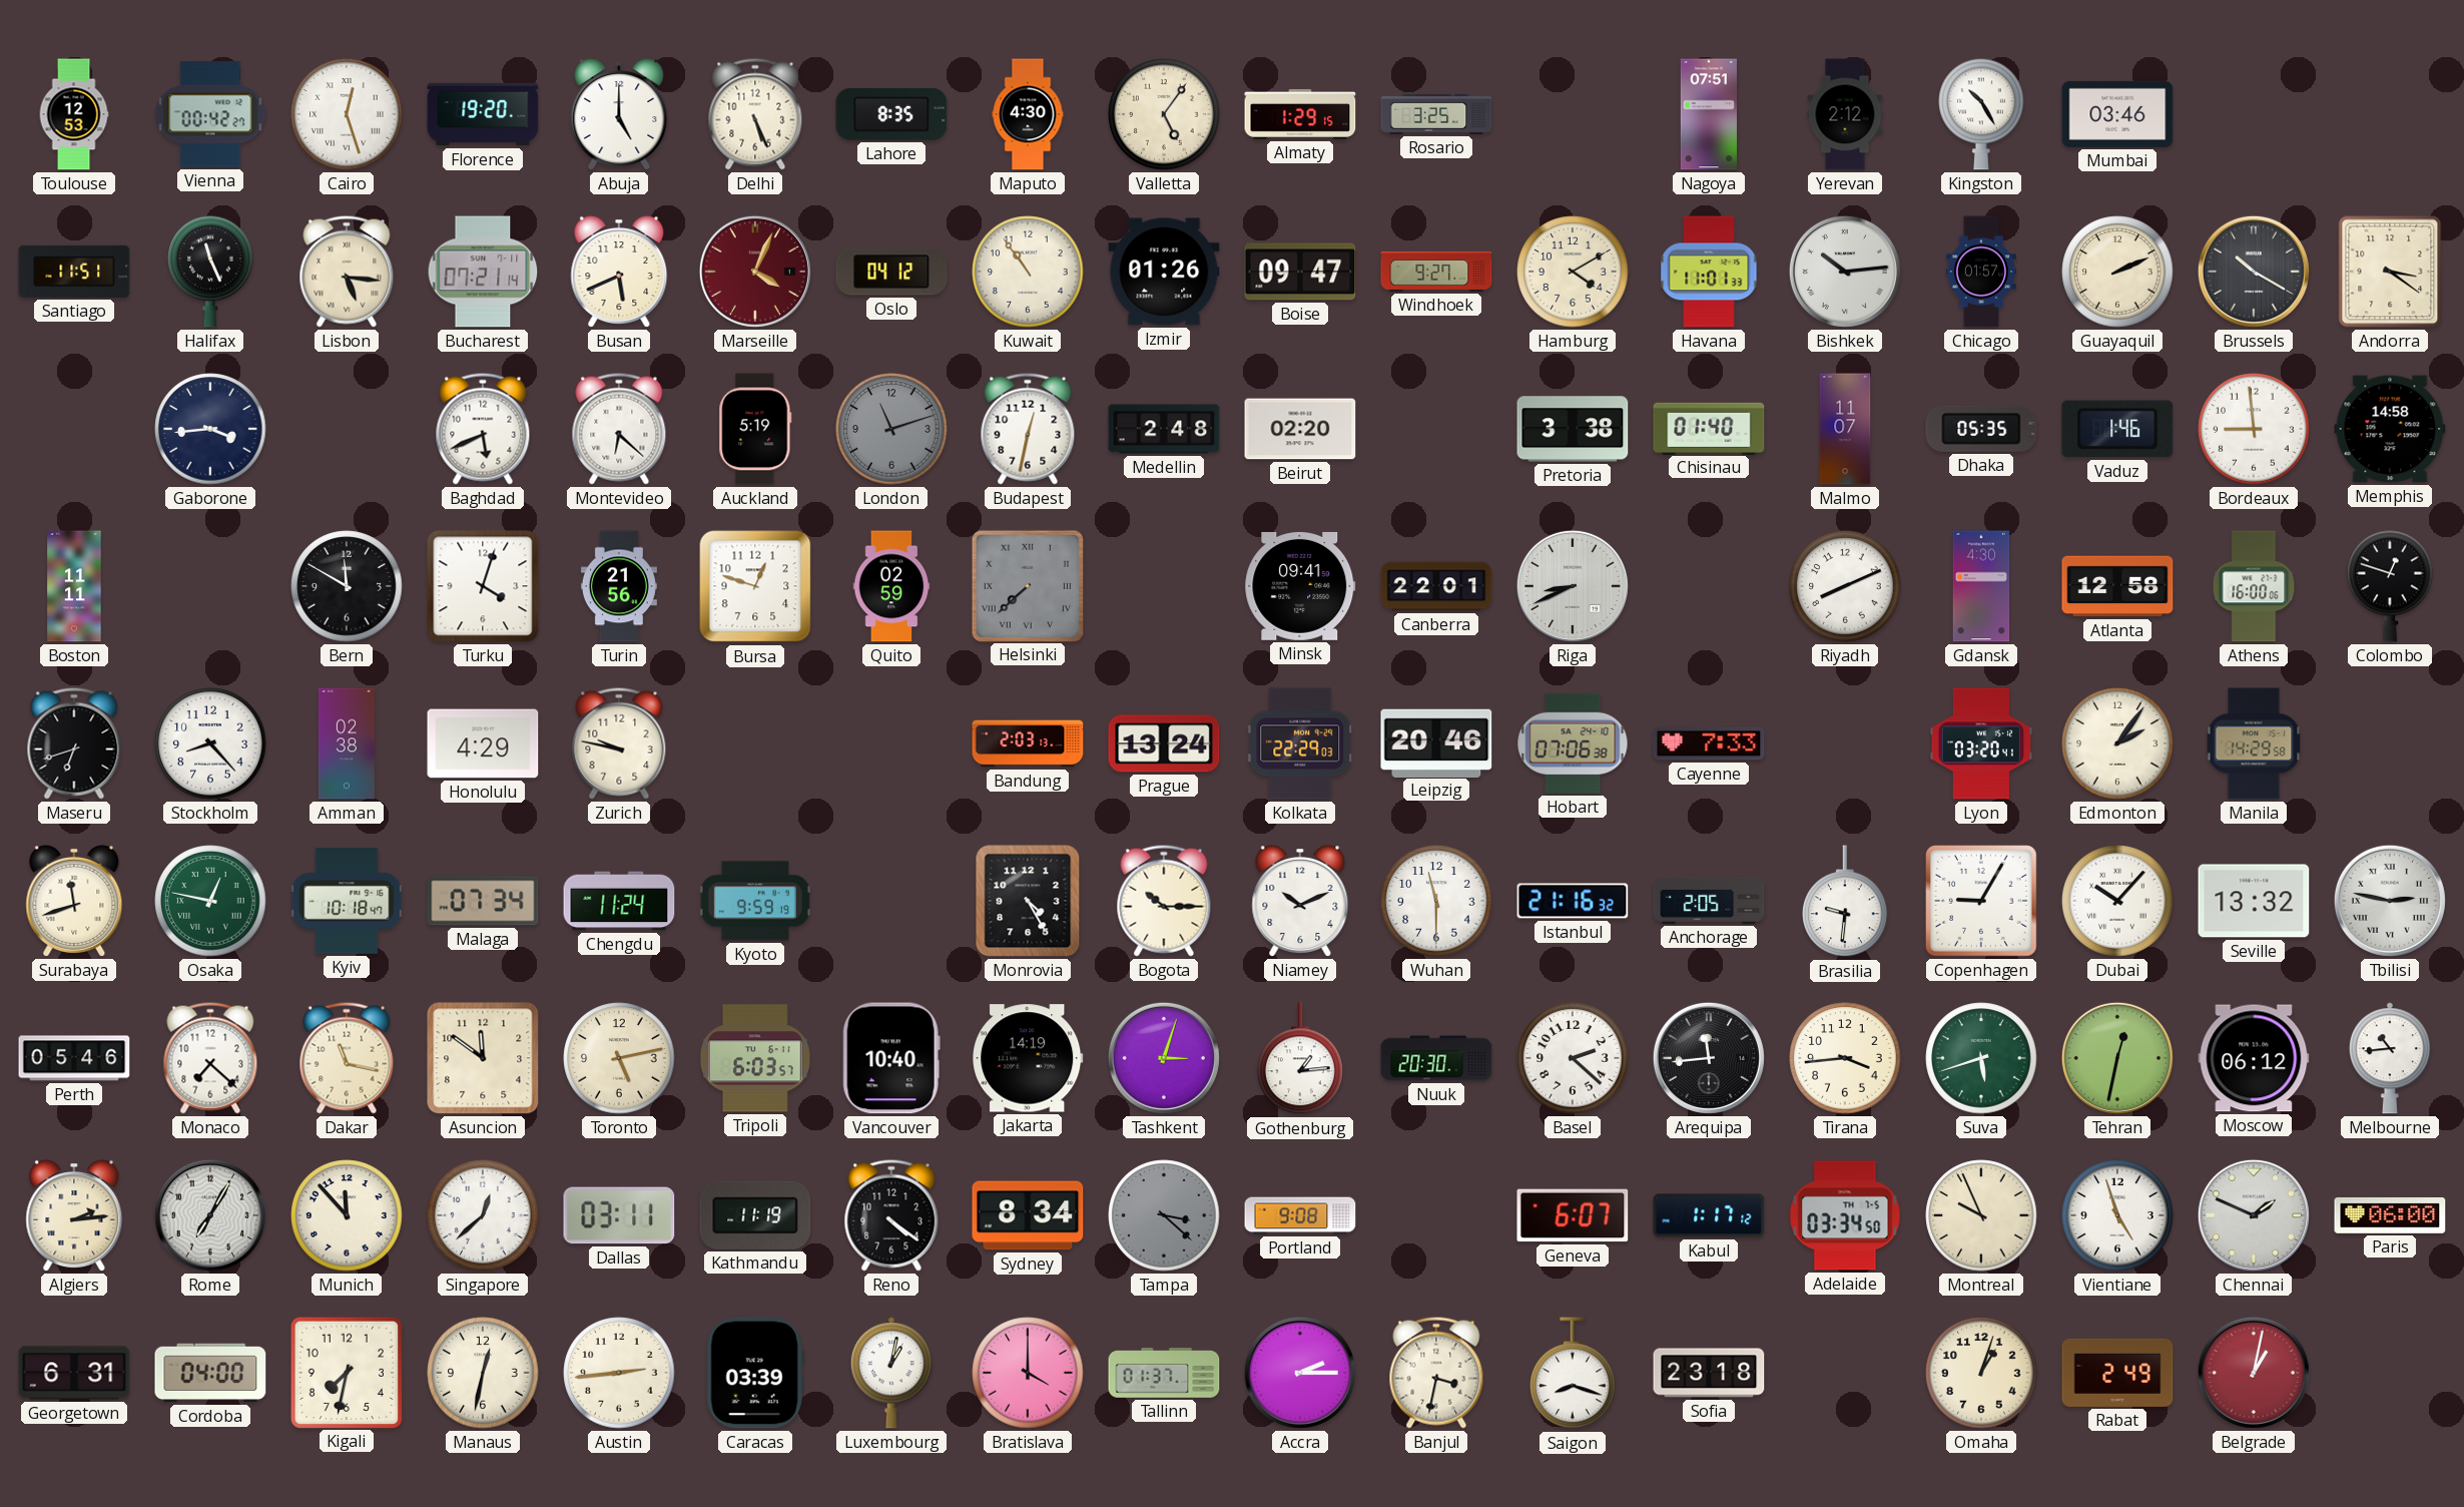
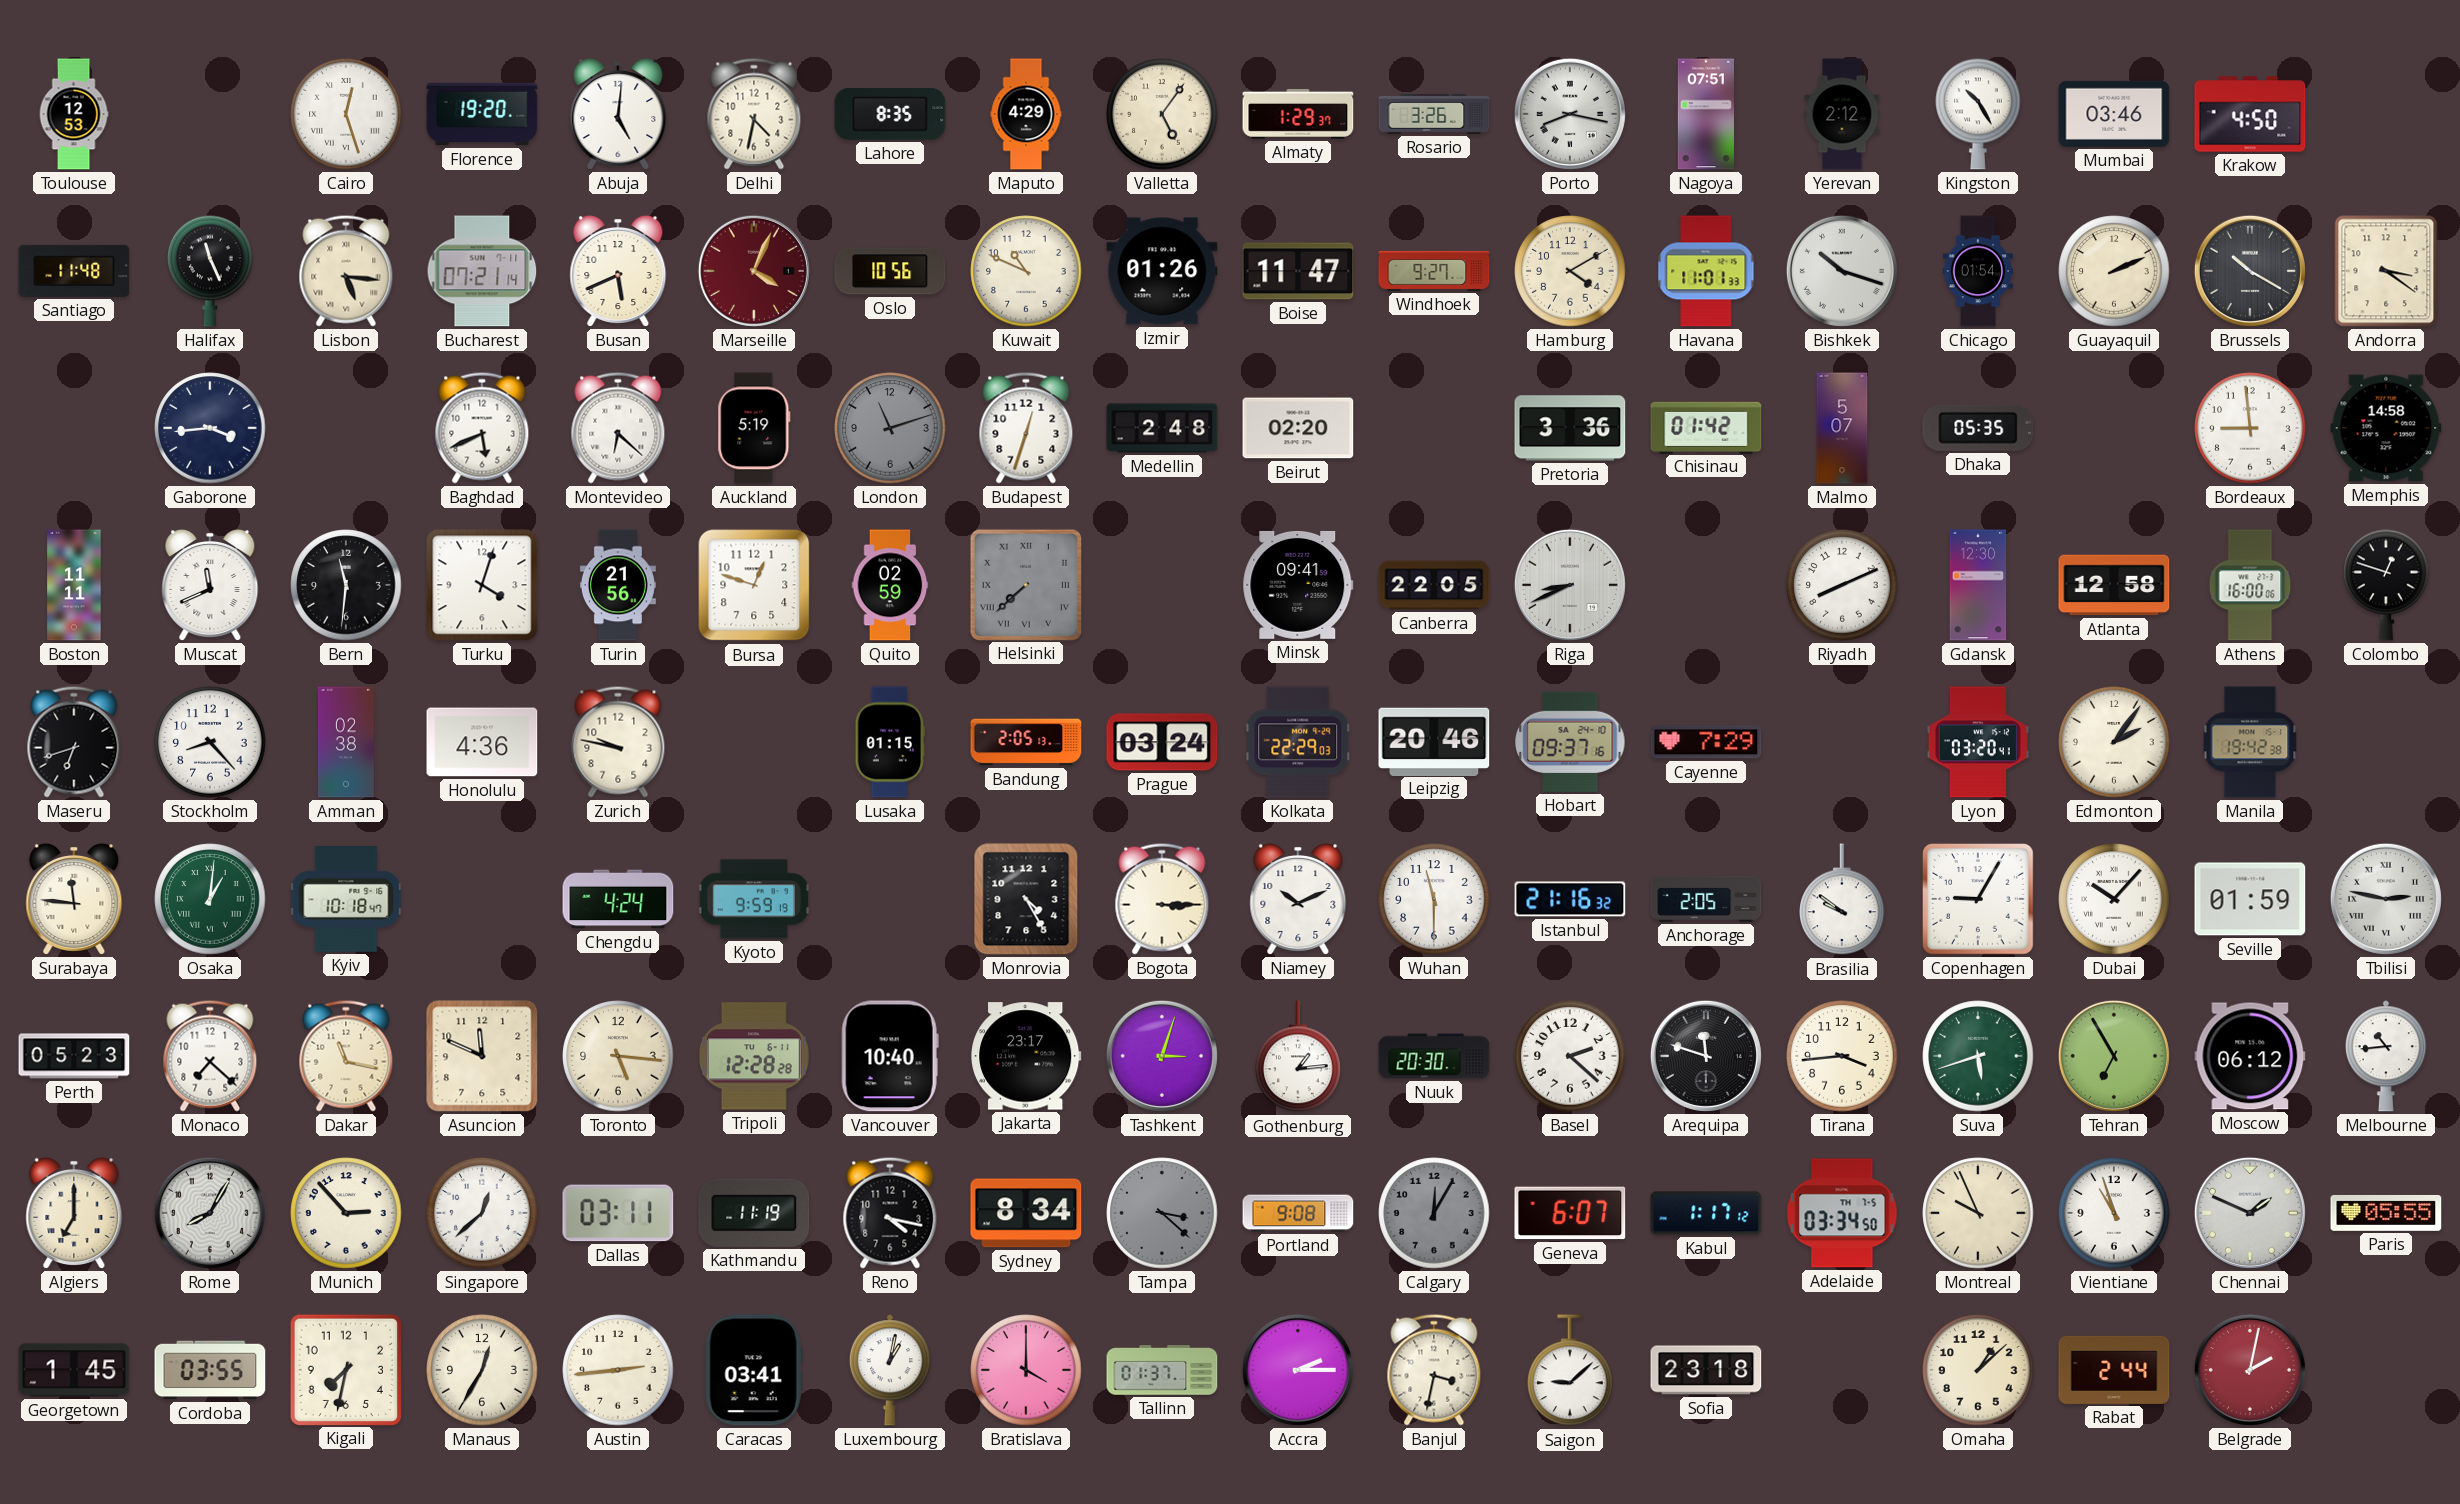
Vienna: 00:42 -> none
Abuja: 5:00 -> 5:01
Delhi: 5:26 -> 4:32
Maputo: 4:30 -> 4:29
Almaty: 1:29:15 -> 1:29:37
Rosario: 3:25 -> 3:26
Porto: none -> 8:17
Krakow: none -> 4:50
Santiago: 11:51 -> 11:48
Oslo: 04:12 -> 10:56
Kuwait: 10:54 -> 10:49
Boise: 09:47 -> 11:47
Bishkek: 10:14 -> 10:18
Chicago: 01:57 -> 01:54
Budapest: 12:32 -> 12:33
Pretoria: 3:38 -> 3:36
Chisinau: 01:40 -> 01:42
Malmo: 11:07 -> 5:07
Vaduz: 1:46 -> none
Muscat: none -> 11:41
Bern: 11:50 -> 11:31
Canberra: 22:01 -> 22:05
Gdansk: 4:30 -> 12:30
Honolulu: 4:29 -> 4:36
Lusaka: none -> 01:15
Bandung: 2:03 -> 2:05
Prague: 13:24 -> 03:24
Hobart: 07:06 -> 09:37
Cayenne: 7:33 -> 7:29
Manila: 14:29 -> 19:42
Surabaya: 11:42 -> 11:46
Osaka: 12:47 -> 1:01
Malaga: 07:34 -> none
Chengdu: 11:24 -> 4:24
Bogota: 10:15 -> 3:15
Brasilia: 9:31 -> 9:51
Seville: 13:32 -> 01:59
Perth: 05:46 -> 05:23
Asuncion: 11:51 -> 11:49
Toronto: 5:13 -> 5:16
Tripoli: 6:03 -> 12:28
Jakarta: 14:19 -> 23:17
Arequipa: 11:44 -> 11:48
Tehran: 12:32 -> 6:55
Algiers: 2:14 -> 7:00
Rome: 7:05 -> 8:05
Munich: 11:53 -> 2:53
Reno: 4:21 -> 4:17
Calgary: none -> 12:05
Vientiane: 4:57 -> 10:57
Paris: 06:00 -> 05:55
Georgetown: 6:31 -> 1:45
Cordoba: 04:00 -> 03:55
Manaus: 12:32 -> 12:35
Caracas: 03:39 -> 03:41
Saigon: 8:18 -> 9:08
Omaha: 1:03 -> 1:08
Rabat: 2:49 -> 2:44
Belgrade: 1:02 -> 2:02
